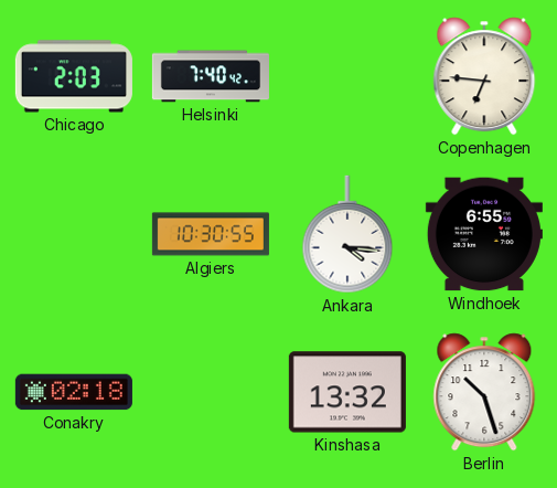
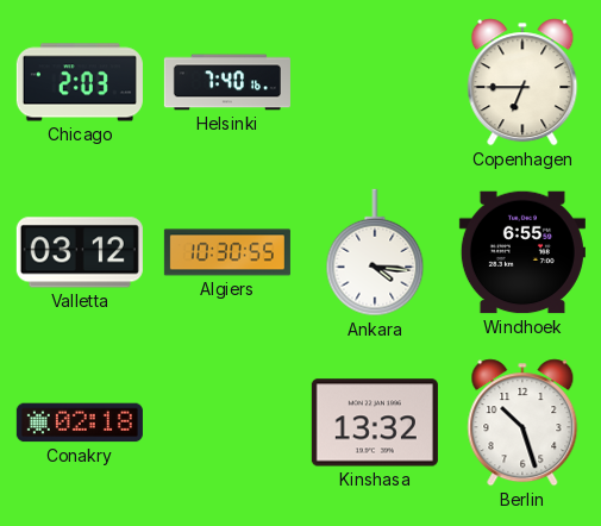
Helsinki: 7:40:42 -> 7:40:16
Copenhagen: 6:46 -> 6:45
Valletta: none -> 03:12
